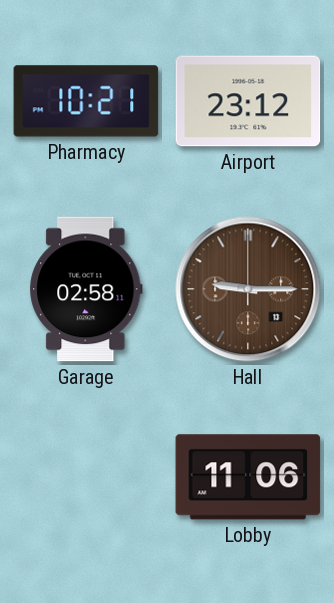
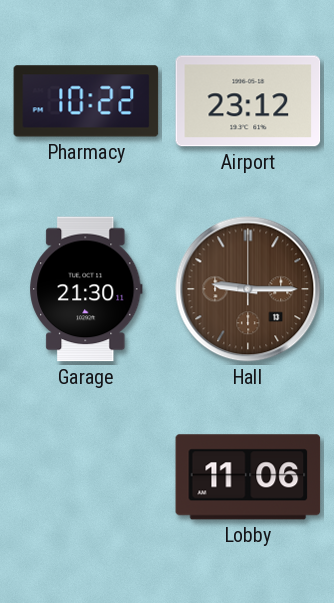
Pharmacy: 10:21 -> 10:22
Garage: 02:58 -> 21:30
